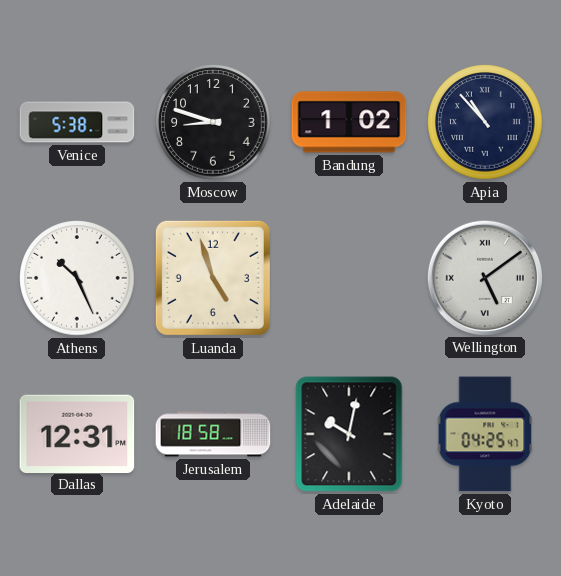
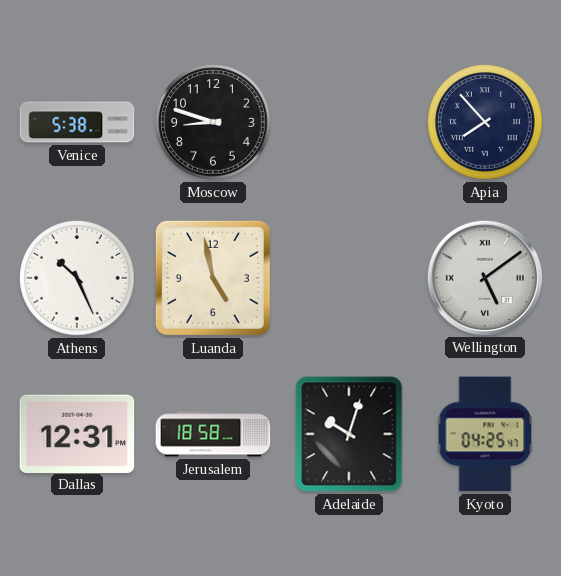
Bandung: 1:02 -> none
Apia: 10:53 -> 7:53
Luanda: 4:57 -> 4:58
Adelaide: 10:02 -> 10:03
